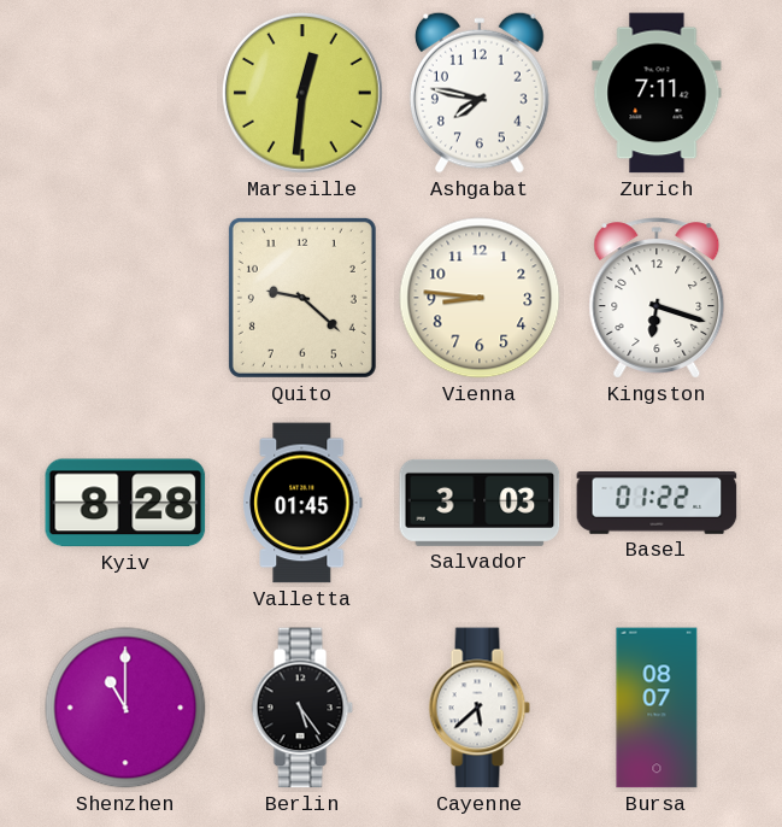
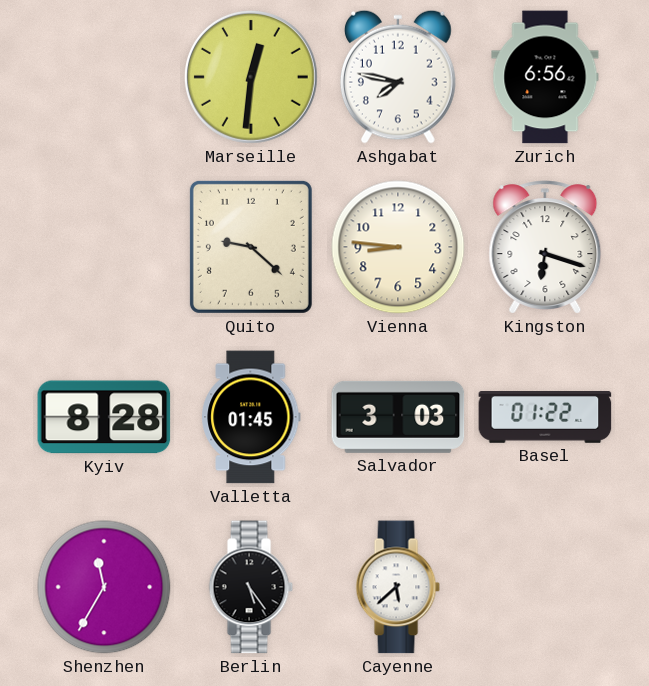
Zurich: 7:11 -> 6:56
Shenzhen: 11:00 -> 11:35
Bursa: 08:07 -> none
